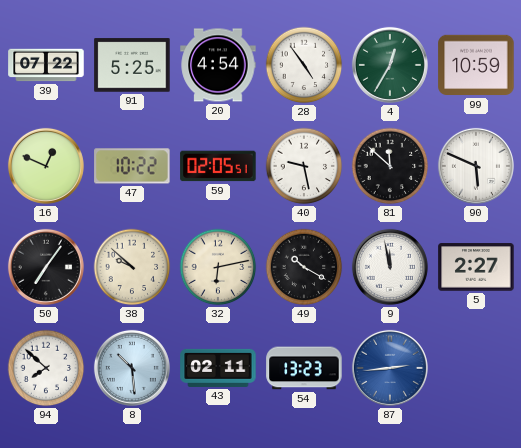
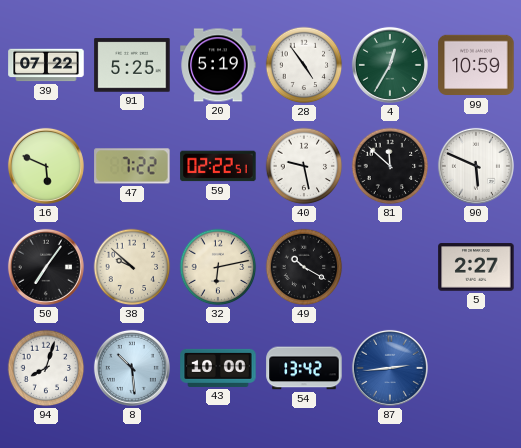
20: 4:54 -> 5:19
16: 12:49 -> 5:49
47: 10:22 -> 7:22
59: 02:05 -> 02:22
9: 11:58 -> none
94: 7:52 -> 8:03
43: 02:11 -> 10:00
54: 13:23 -> 13:42
